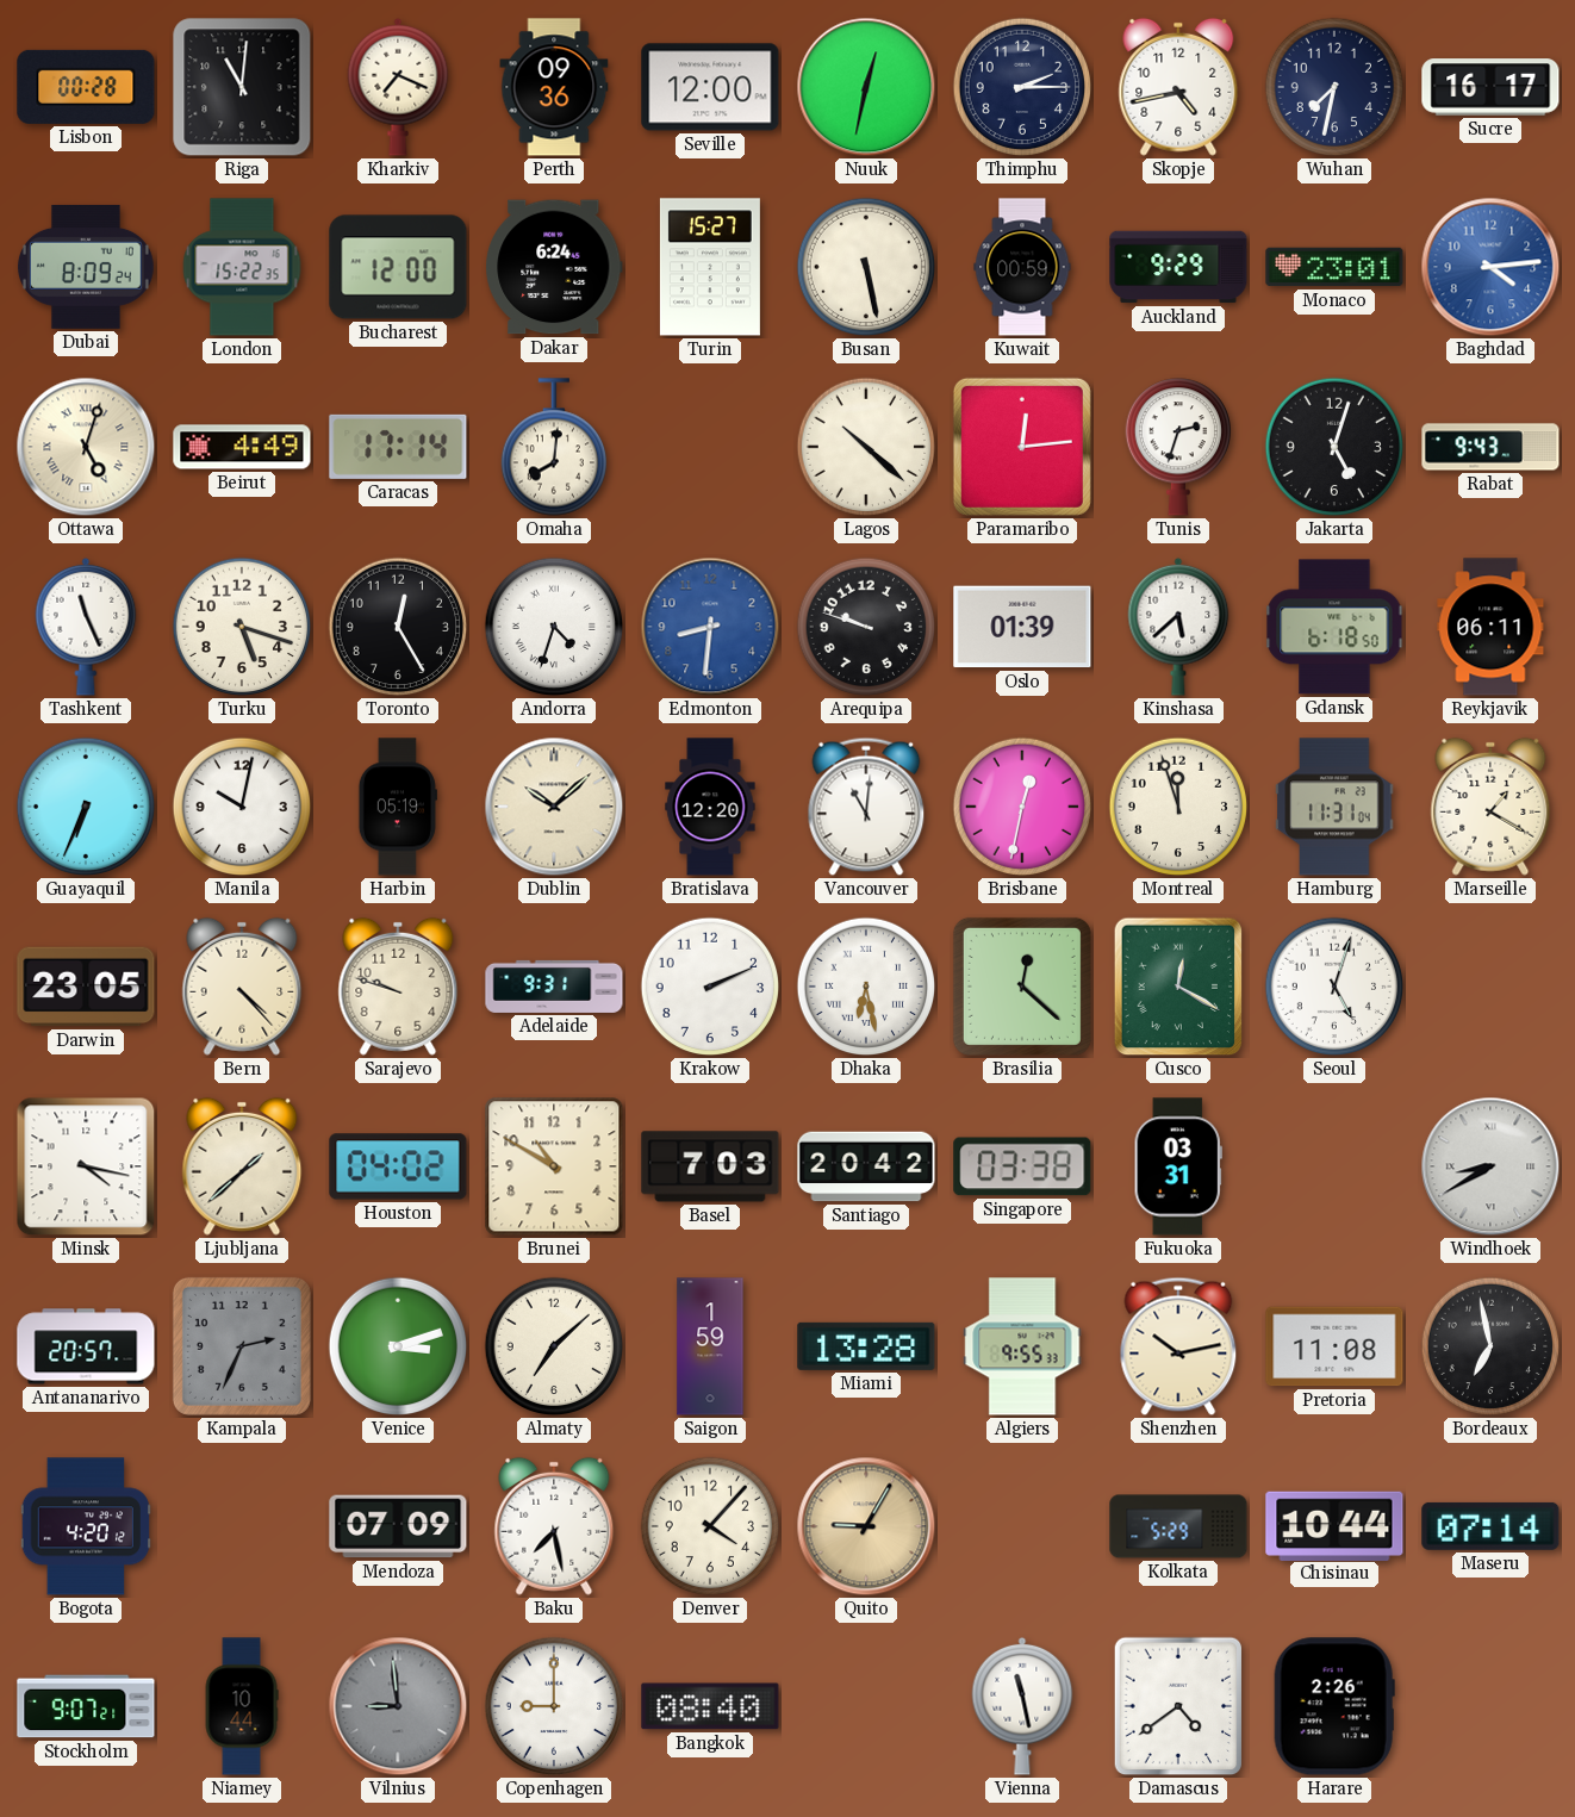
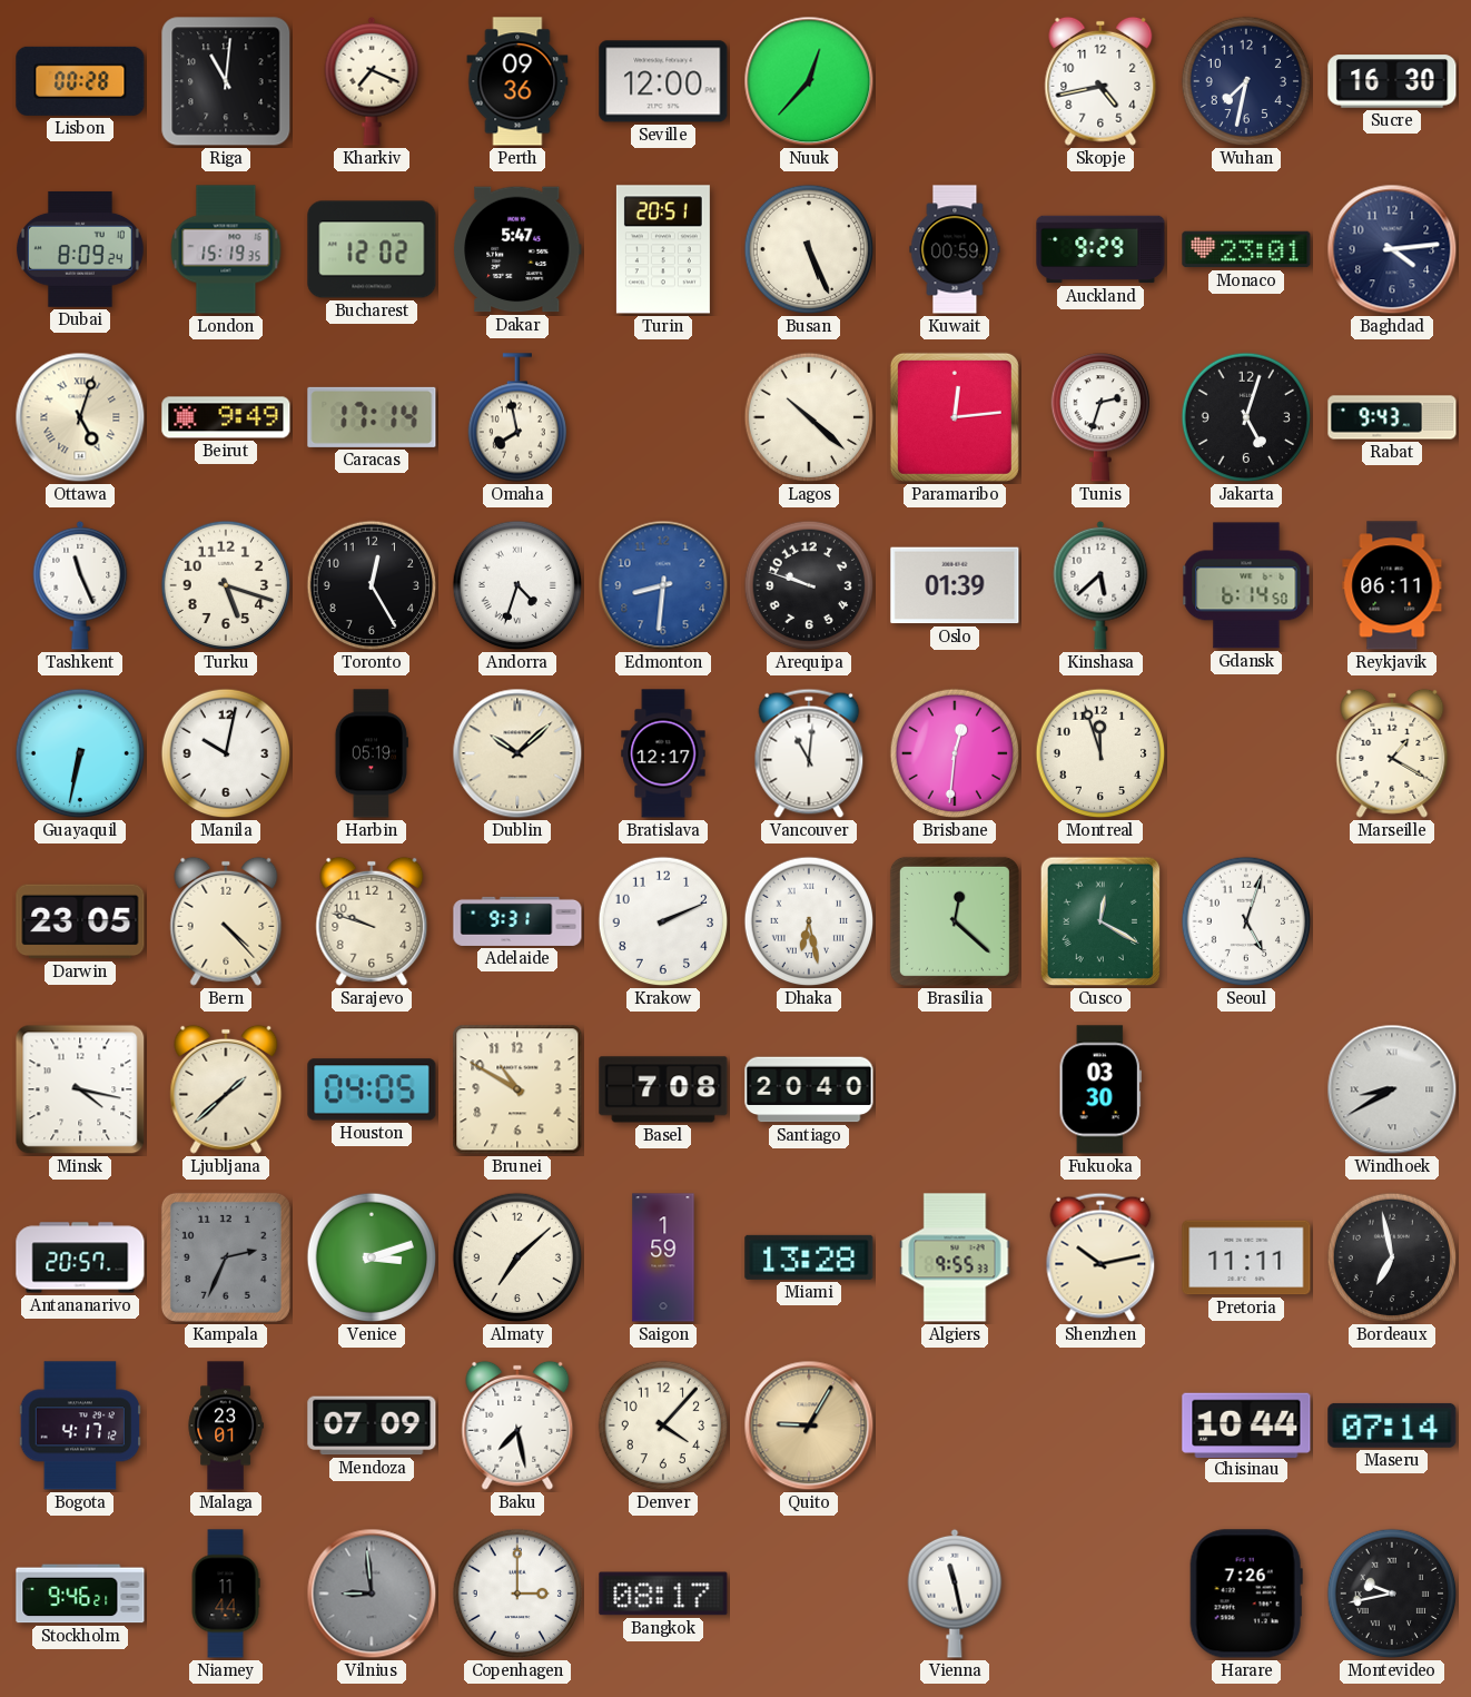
Nuuk: 12:32 -> 12:37
Thimphu: 2:15 -> none
Sucre: 16:17 -> 16:30
London: 15:22 -> 15:19
Bucharest: 12:00 -> 12:02
Dakar: 6:24 -> 5:47
Turin: 15:27 -> 20:51
Busan: 5:28 -> 5:26
Baghdad dial: blue -> navy
Beirut: 4:49 -> 9:49
Omaha: 8:01 -> 7:58
Gdansk: 6:18 -> 6:14
Guayaquil: 6:34 -> 6:32
Bratislava: 12:20 -> 12:17
Brisbane: 12:32 -> 12:31
Hamburg: 11:31 -> none
Houston: 04:02 -> 04:05
Basel: 7:03 -> 7:08
Santiago: 20:42 -> 20:40
Singapore: 03:38 -> none
Fukuoka: 03:31 -> 03:30
Pretoria: 11:08 -> 11:11
Bogota: 4:20 -> 4:17
Malaga: none -> 23:01
Kolkata: 5:29 -> none
Stockholm: 9:07 -> 9:46
Niamey: 10:44 -> 11:44
Copenhagen: 9:00 -> 3:00
Bangkok: 08:40 -> 08:17
Damascus: 4:39 -> none
Harare: 2:26 -> 7:26
Montevideo: none -> 9:43
